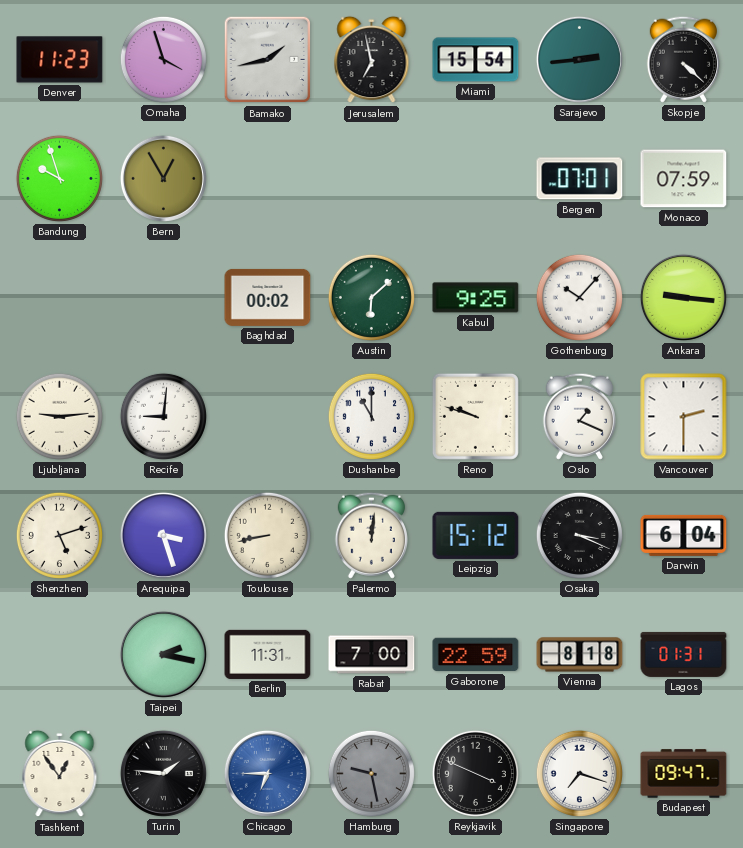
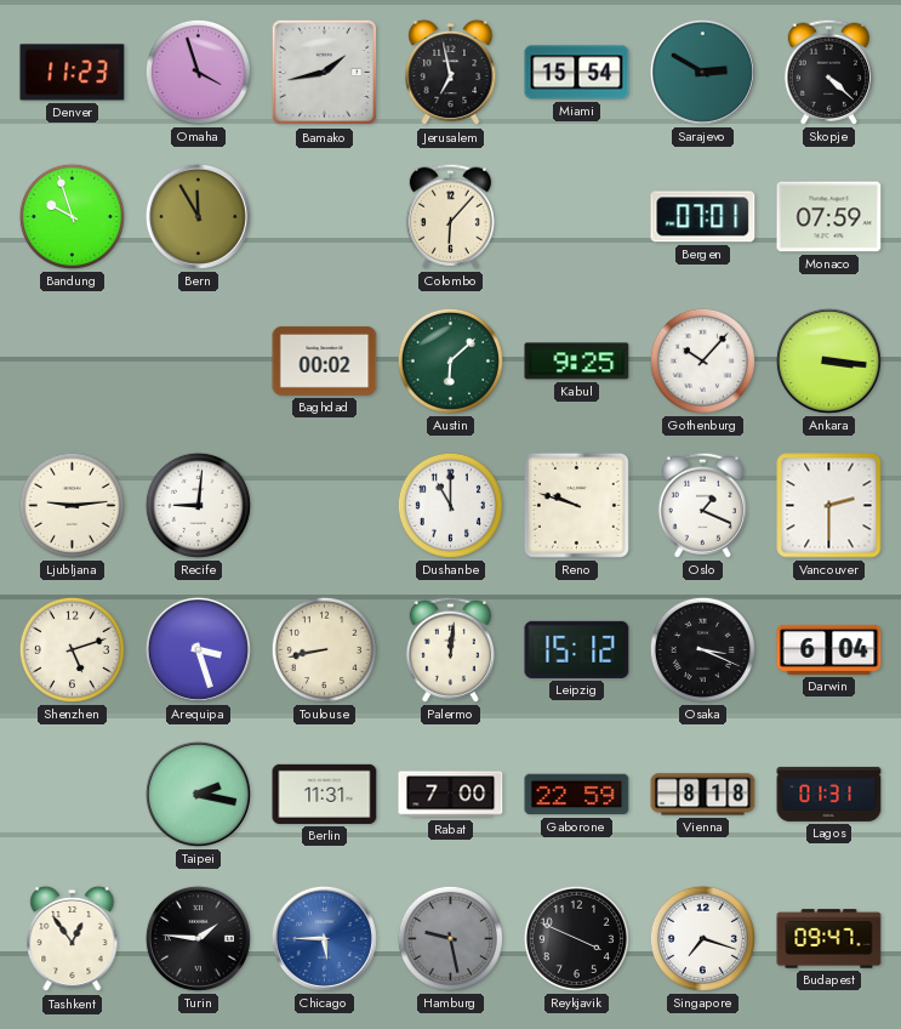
Sarajevo: 2:44 -> 2:50
Bern: 12:55 -> 11:55
Colombo: none -> 6:07
Ankara: 9:16 -> 3:16
Chicago: 6:45 -> 5:45
